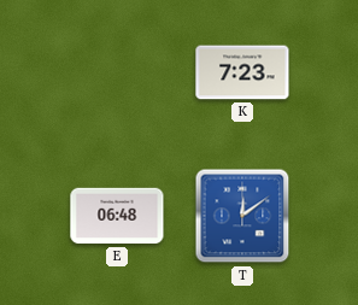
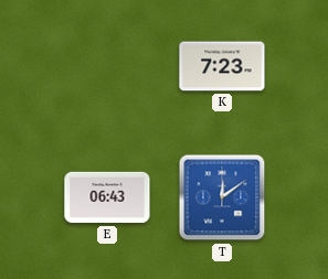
E: 06:48 -> 06:43
